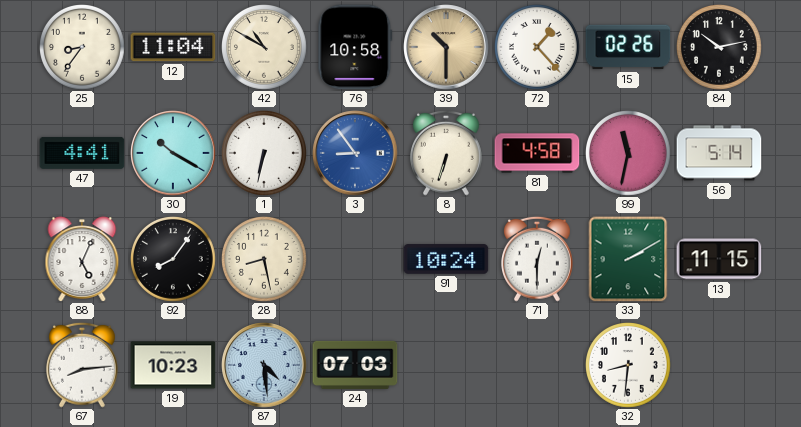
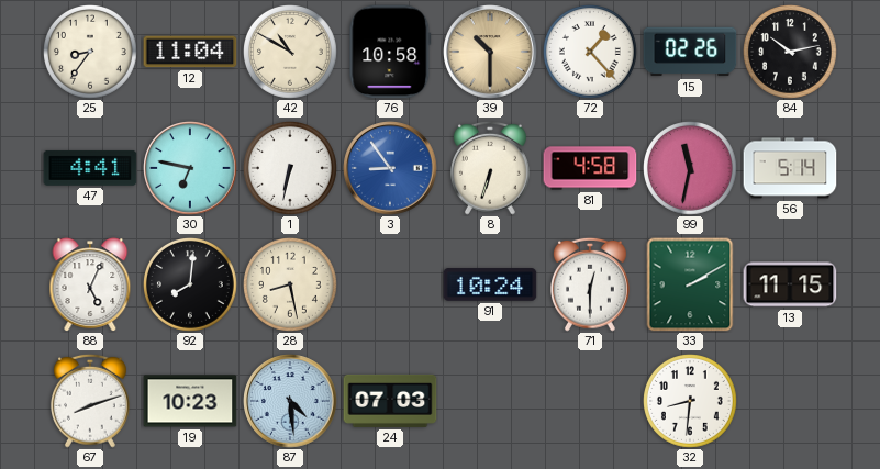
30: 10:20 -> 6:47
92: 8:06 -> 8:01
67: 8:14 -> 8:12
